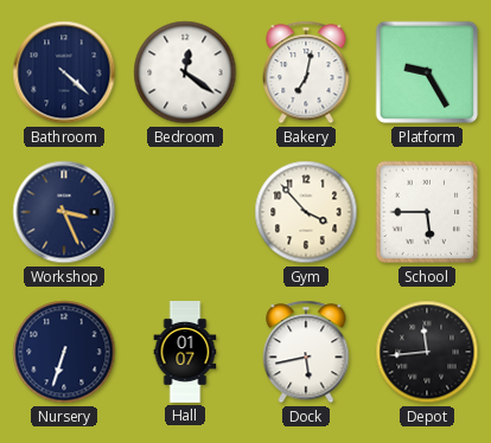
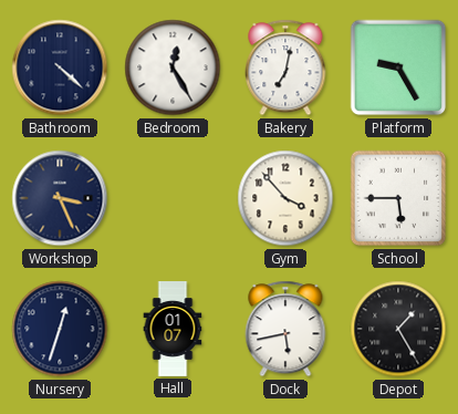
Bedroom: 12:21 -> 12:25
Nursery: 6:33 -> 12:33
Depot: 11:44 -> 1:25
